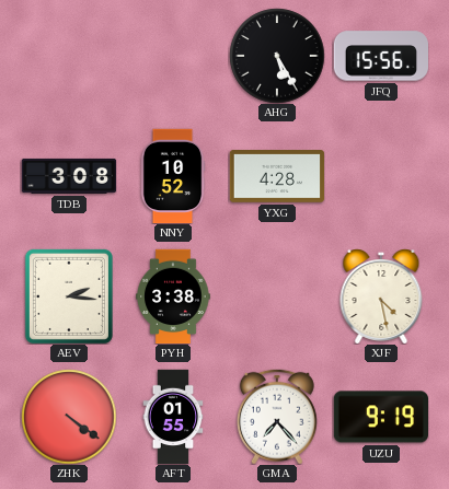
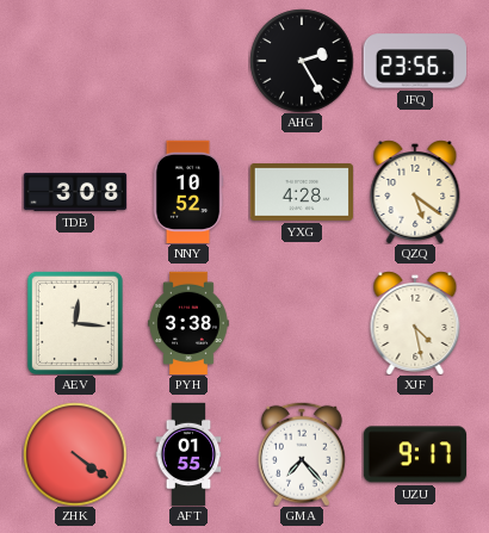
AHG: 5:25 -> 2:25
JFQ: 15:56 -> 23:56
QZQ: none -> 5:21
AEV: 2:16 -> 12:16
UZU: 9:19 -> 9:17
